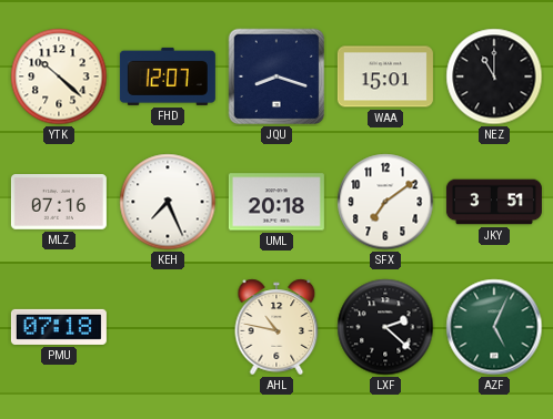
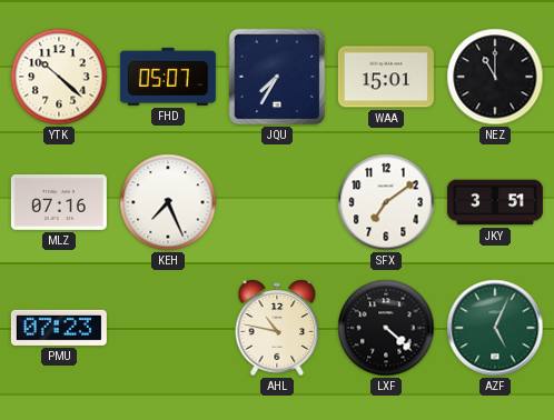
FHD: 12:07 -> 05:07
JQU: 8:18 -> 7:35
UML: 20:18 -> none
PMU: 07:18 -> 07:23
LXF: 2:22 -> 4:22
